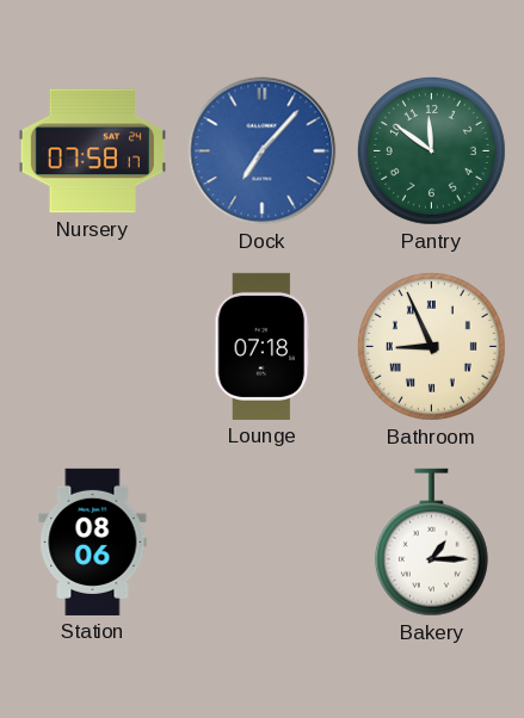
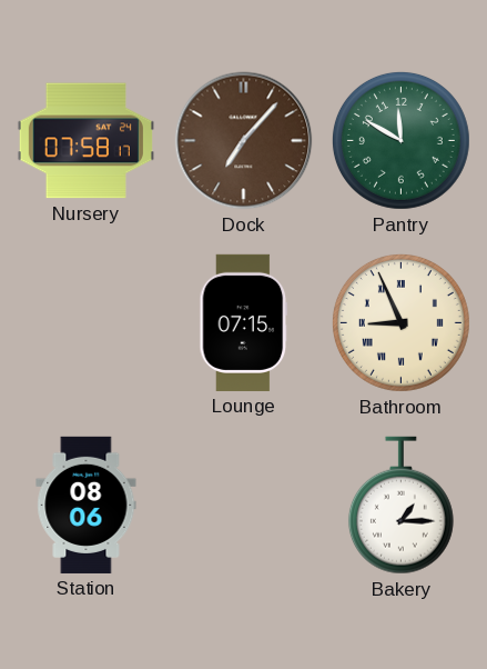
Dock dial: blue -> brown
Pantry: 11:51 -> 11:50
Lounge: 07:18 -> 07:15
